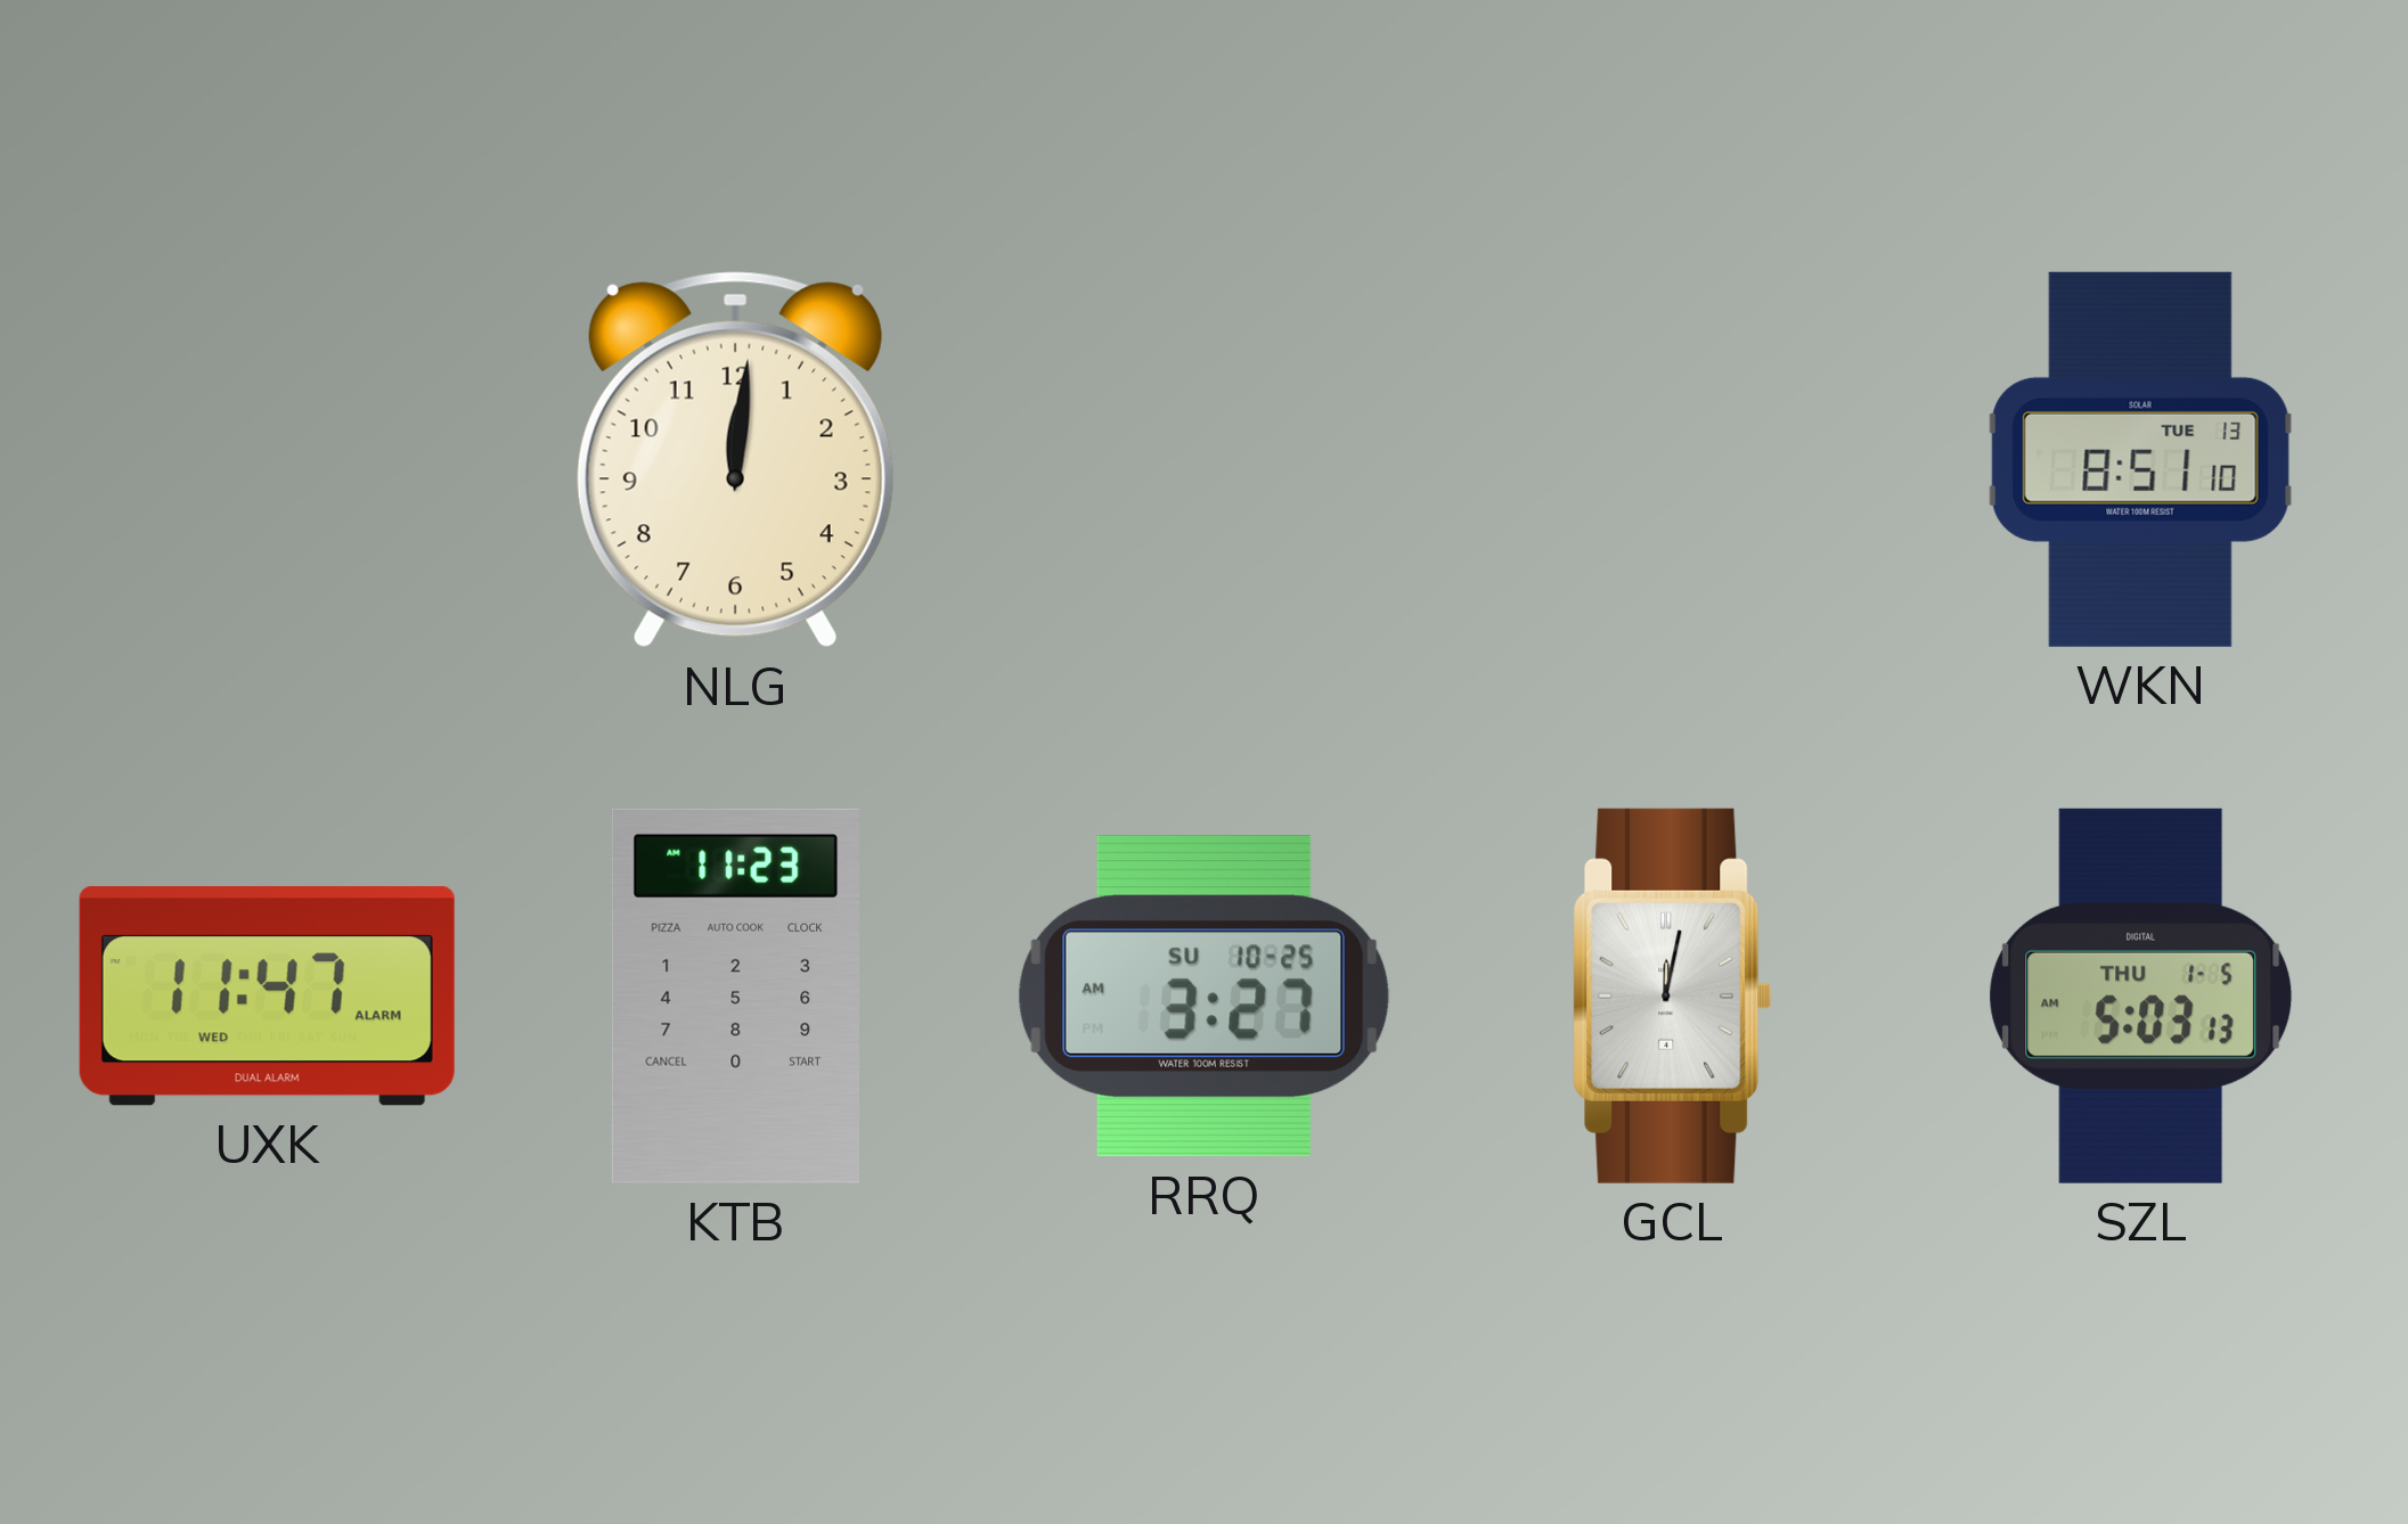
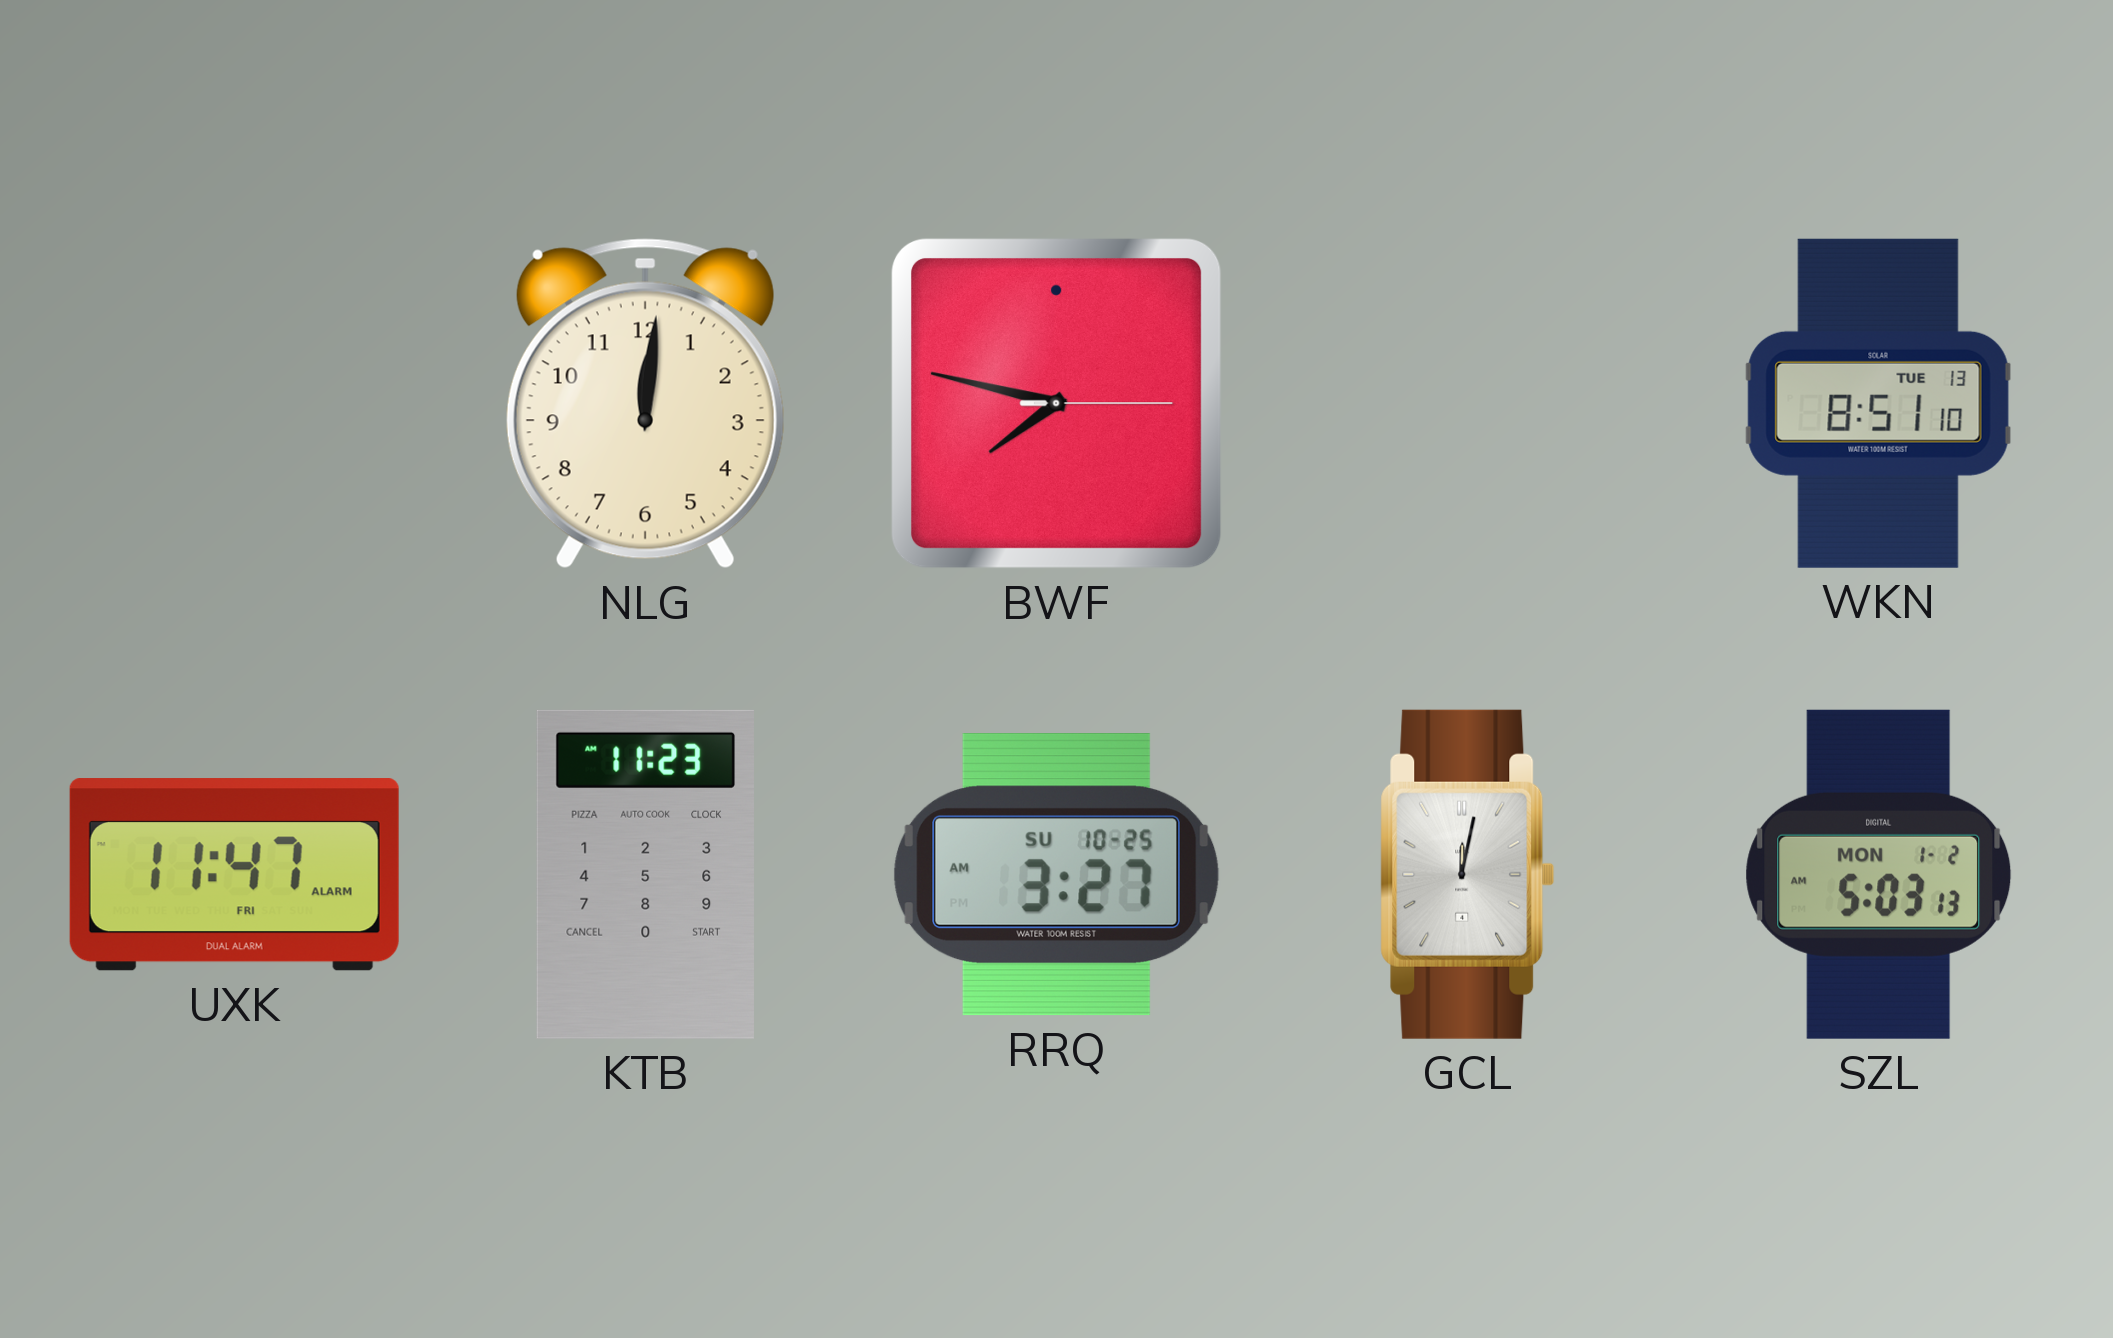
BWF: none -> 7:47
UXK date: WED -> FRI
SZL date: THU 1-5 -> MON 1-2
